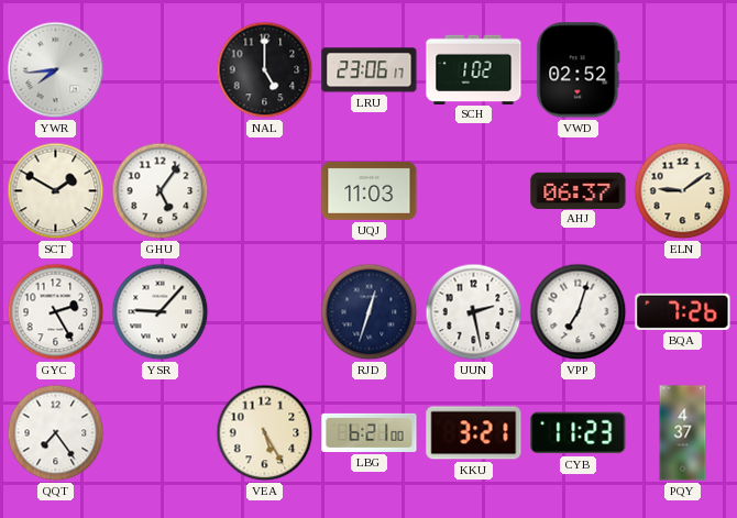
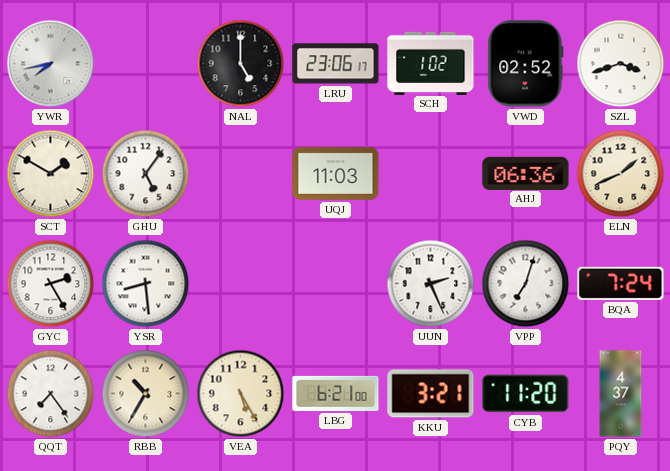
YWR: 7:44 -> 7:43
SZL: none -> 3:42
AHJ: 06:37 -> 06:36
ELN: 9:09 -> 1:41
YSR: 9:07 -> 8:29
RJD: 12:33 -> none
UUN: 2:28 -> 2:26
BQA: 7:26 -> 7:24
RBB: none -> 10:35
CYB: 11:23 -> 11:20
